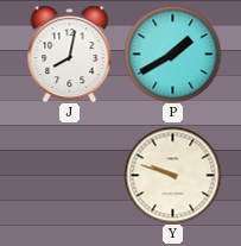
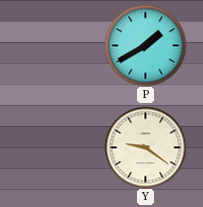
J: 8:02 -> none
Y: 9:48 -> 9:21
